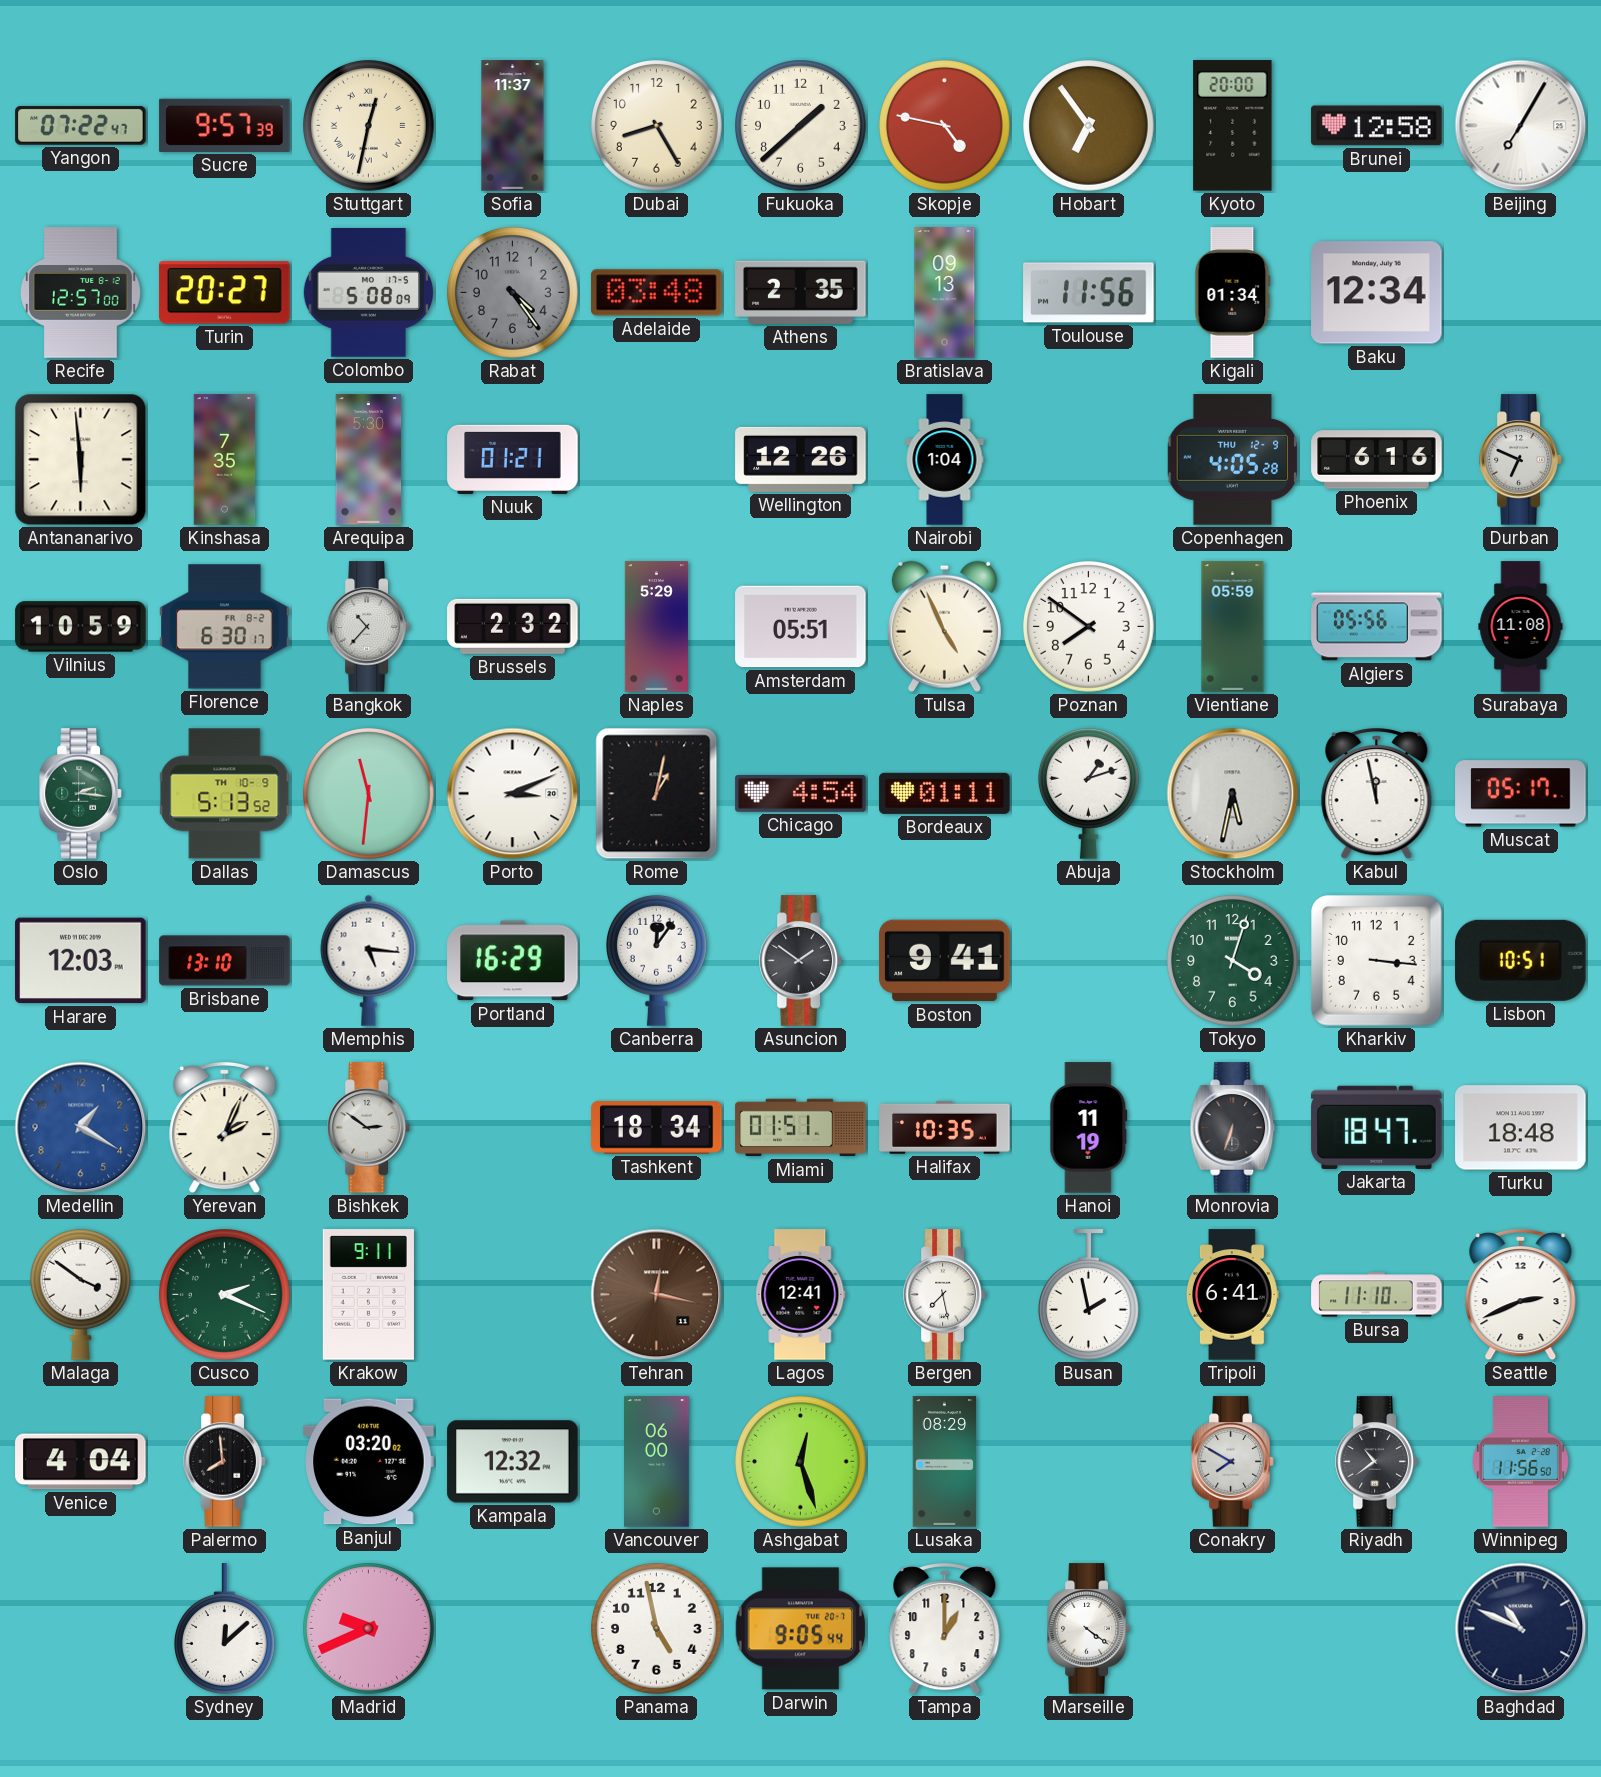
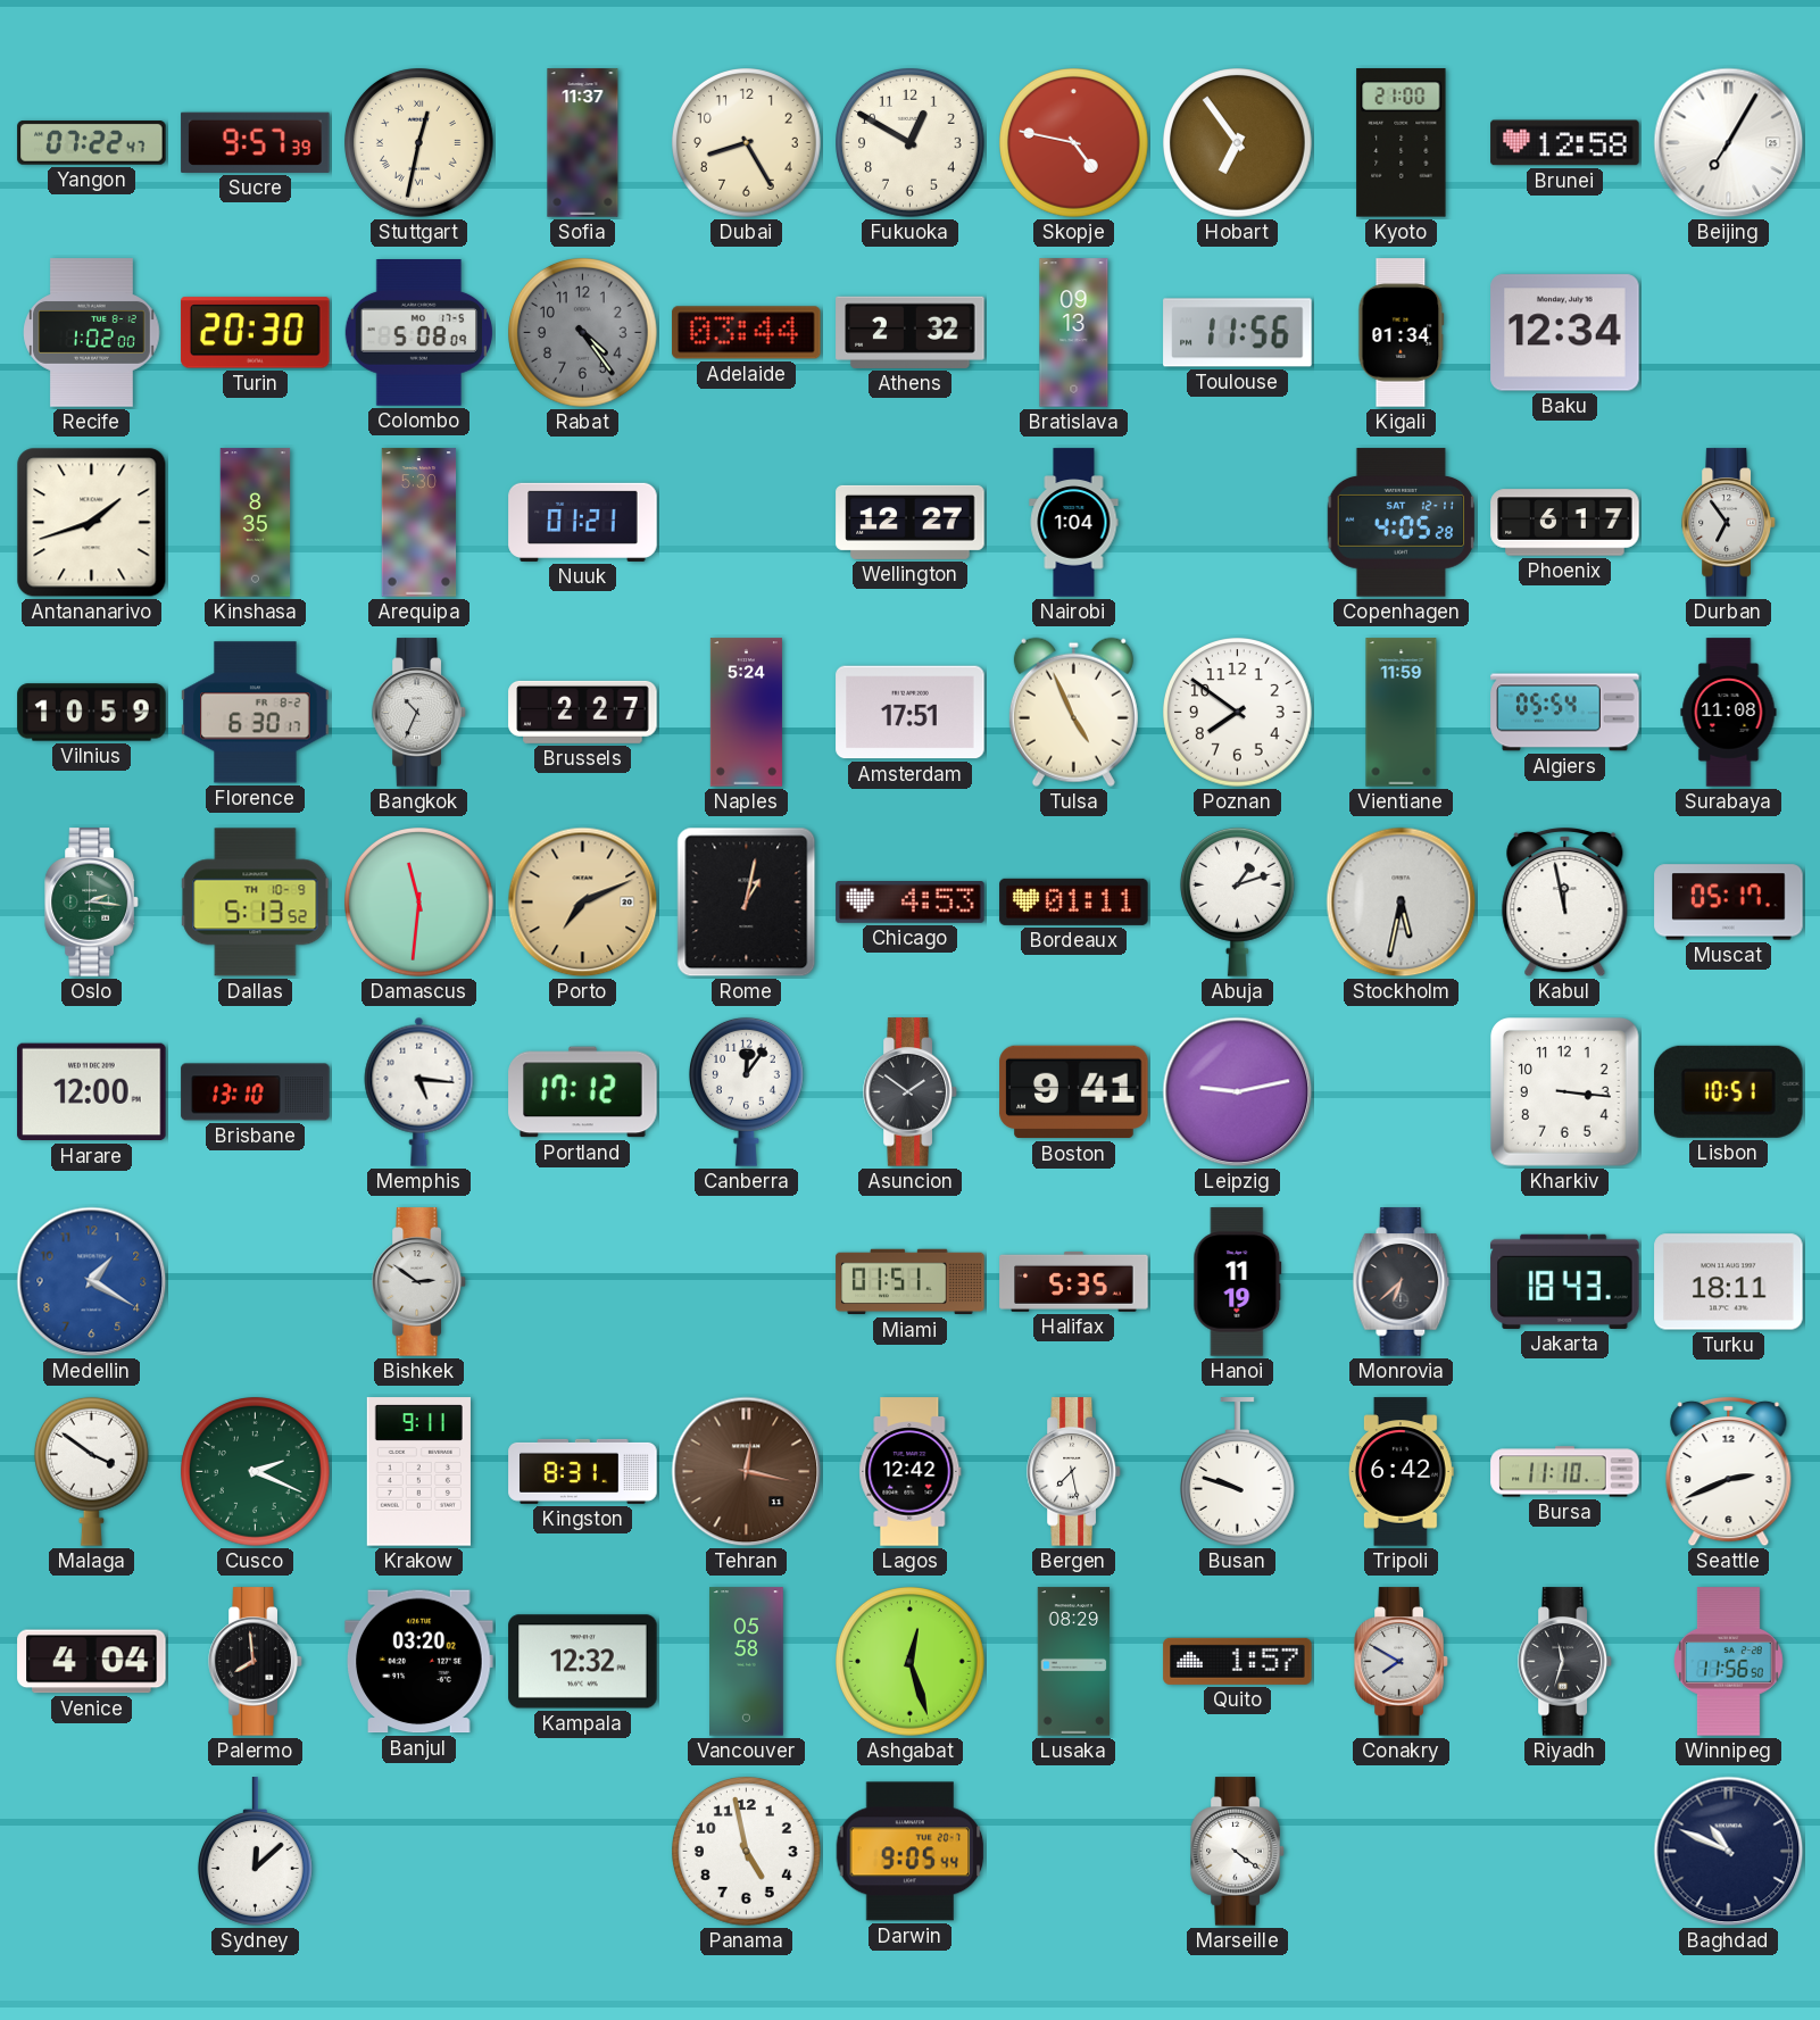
Fukuoka: 1:38 -> 12:50
Kyoto: 20:00 -> 21:00
Recife: 12:57 -> 1:02
Turin: 20:27 -> 20:30
Adelaide: 03:48 -> 03:44
Athens: 2:35 -> 2:32
Antananarivo: 5:59 -> 1:42
Kinshasa: 7:35 -> 8:35
Wellington: 12:26 -> 12:27
Copenhagen date: THU 12-9 -> SAT 12-11
Phoenix: 6:16 -> 6:17
Durban: 6:49 -> 6:54
Bangkok: 10:37 -> 10:34
Brussels: 2:32 -> 2:27
Naples: 5:29 -> 5:24
Amsterdam: 05:51 -> 17:51
Vientiane: 05:59 -> 11:59
Algiers: 05:56 -> 05:54
Porto: 3:11 -> 7:11
Porto dial: white -> champagne
Chicago: 4:54 -> 4:53
Harare: 12:03 -> 12:00
Portland: 16:29 -> 17:12
Leipzig: none -> 9:13
Tokyo: 4:03 -> none
Yerevan: 2:04 -> none
Tashkent: 18:34 -> none
Halifax: 10:35 -> 5:35
Monrovia: 6:33 -> 6:38
Jakarta: 18:47 -> 18:43
Turku: 18:48 -> 18:11
Kingston: none -> 8:31
Lagos: 12:41 -> 12:42
Busan: 1:58 -> 9:48
Tripoli: 6:41 -> 6:42
Vancouver: 06:00 -> 05:58
Quito: none -> 1:57
Riyadh: 10:39 -> 11:33
Madrid: 9:41 -> none
Tampa: 1:00 -> none
